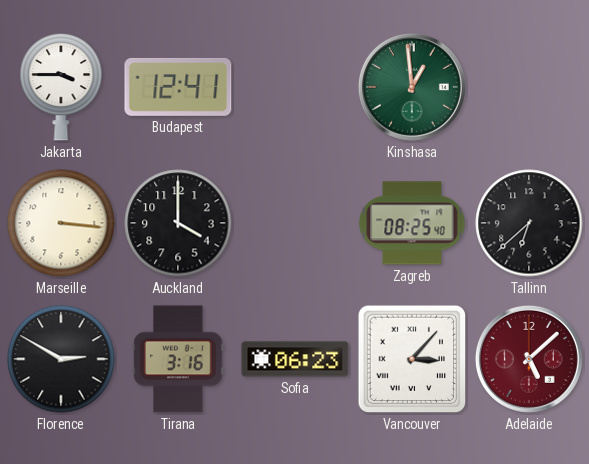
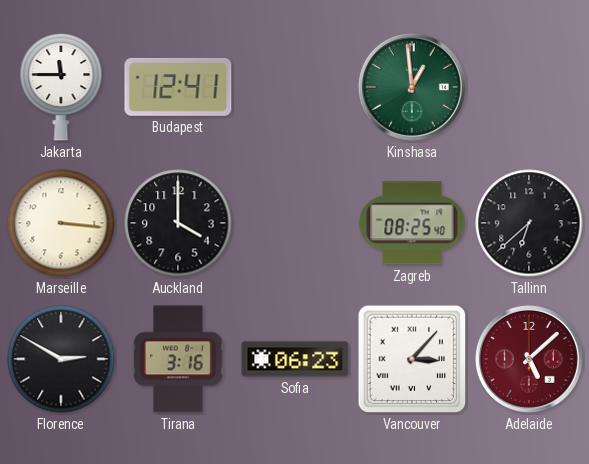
Jakarta: 3:45 -> 11:45
